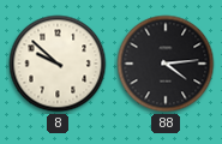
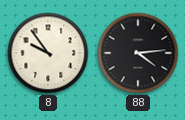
8: 9:52 -> 9:54
